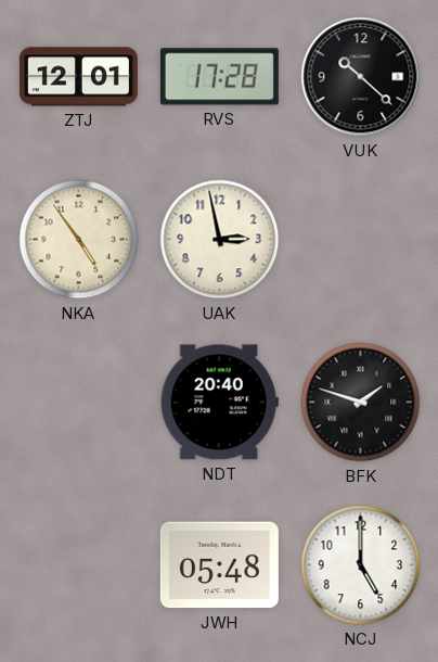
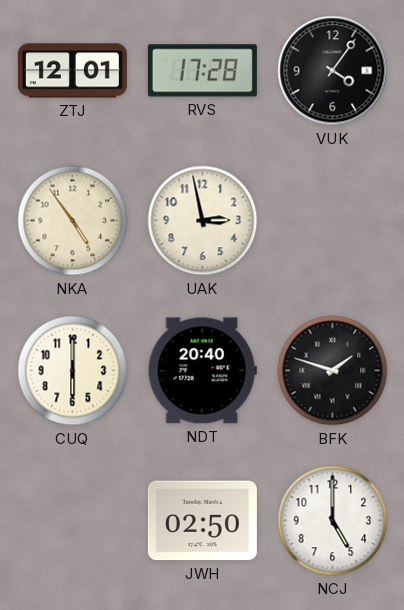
VUK: 10:22 -> 4:06
CUQ: none -> 6:00
JWH: 05:48 -> 02:50
